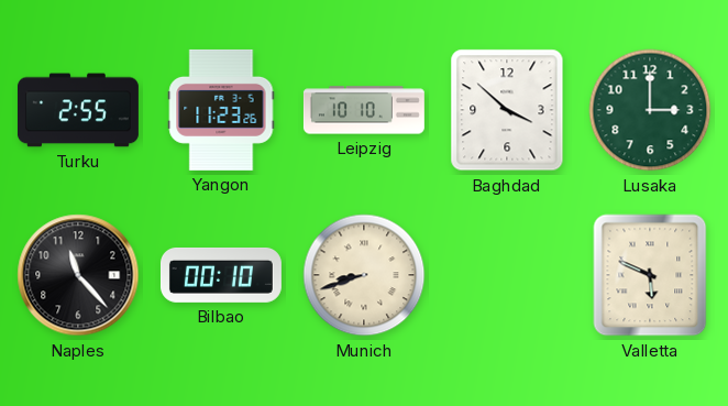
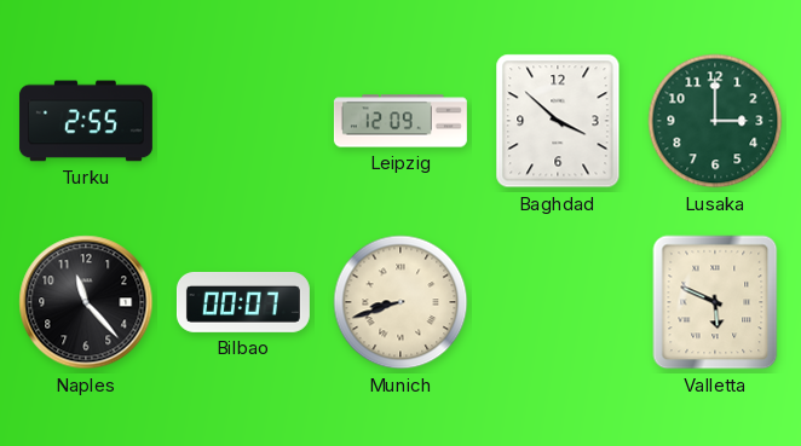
Yangon: 11:23 -> none
Leipzig: 10:10 -> 12:09
Bilbao: 00:10 -> 00:07
